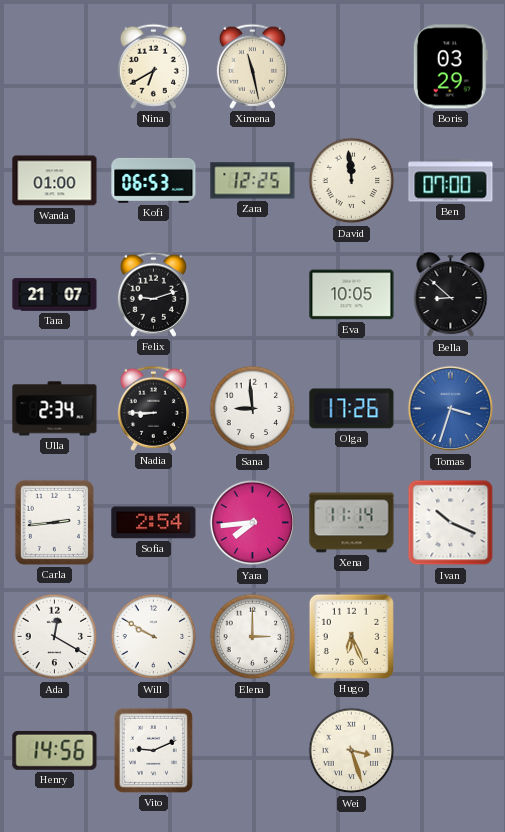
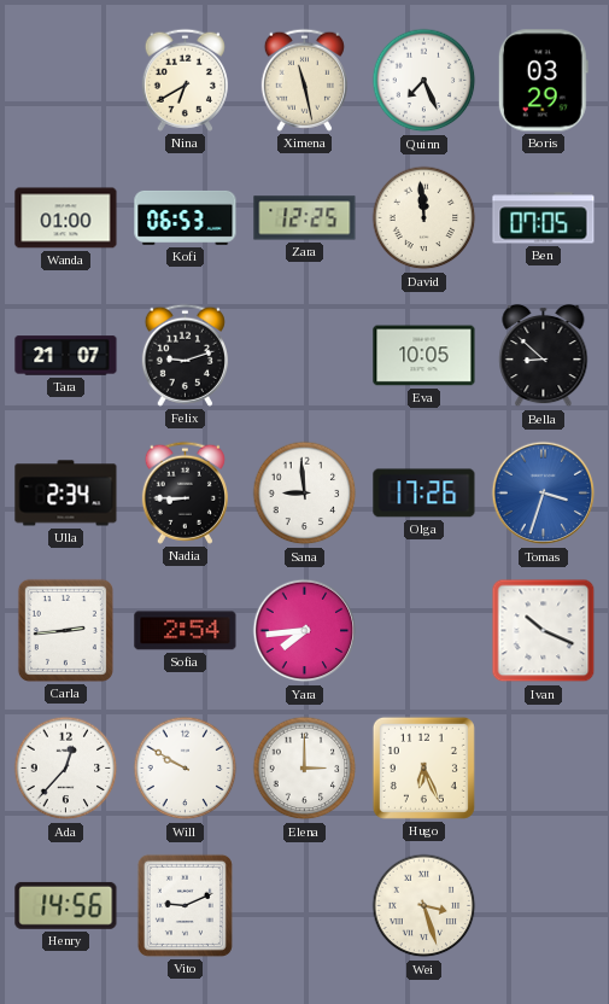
Quinn: none -> 7:26
Ben: 07:00 -> 07:05
Xena: 11:14 -> none
Ada: 12:20 -> 12:37
